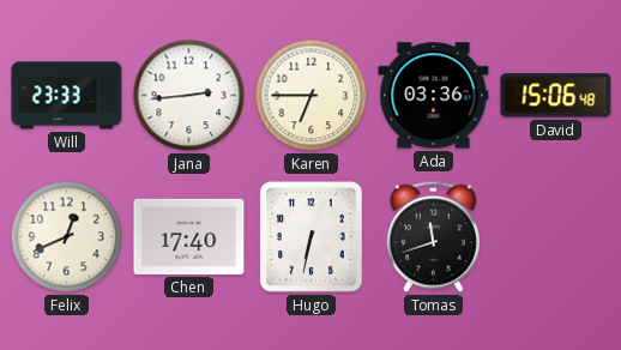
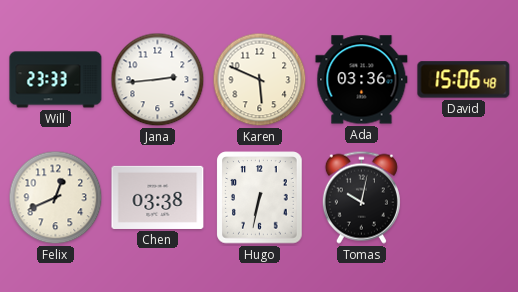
Karen: 6:45 -> 5:49
Chen: 17:40 -> 03:38
Tomas: 11:42 -> 10:02
